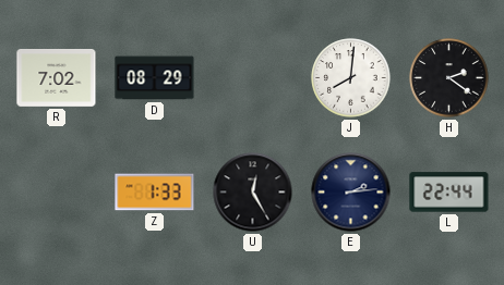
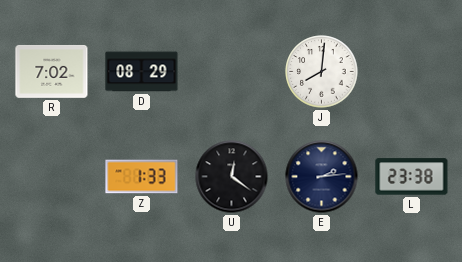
H: 2:21 -> none
U: 12:25 -> 12:21
L: 22:44 -> 23:38
